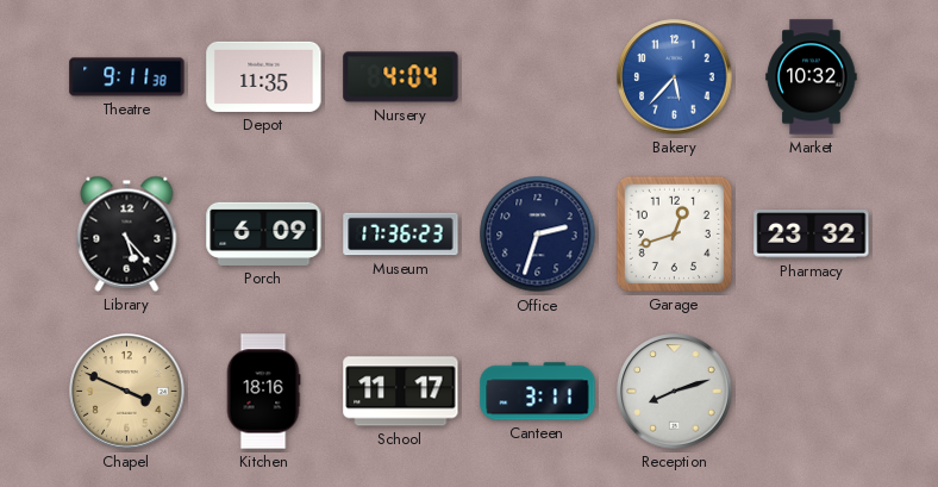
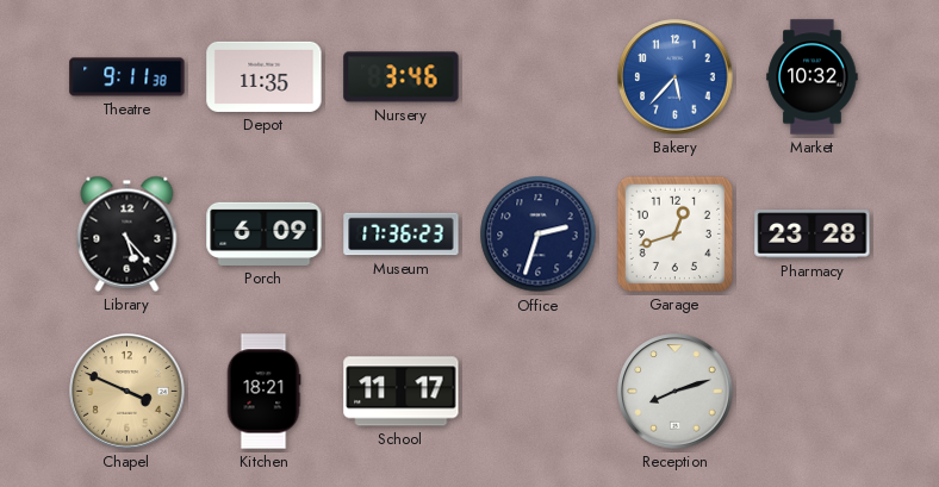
Nursery: 4:04 -> 3:46
Pharmacy: 23:32 -> 23:28
Kitchen: 18:16 -> 18:21
Canteen: 3:11 -> none
